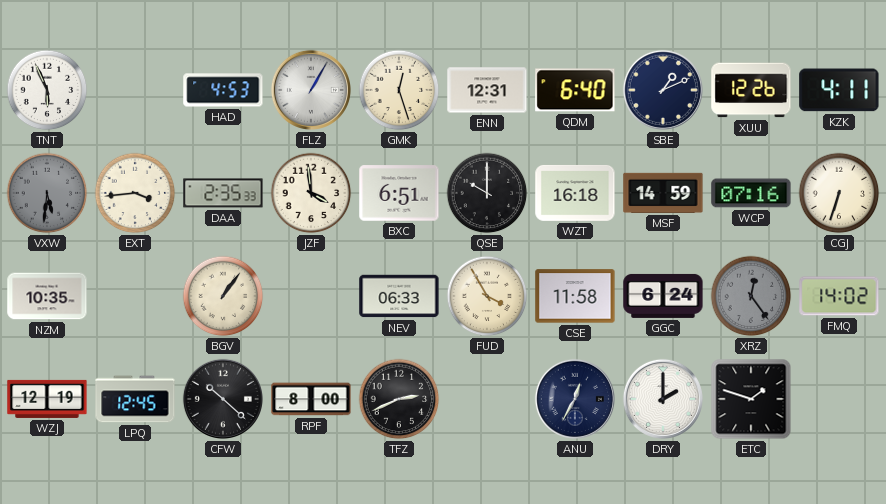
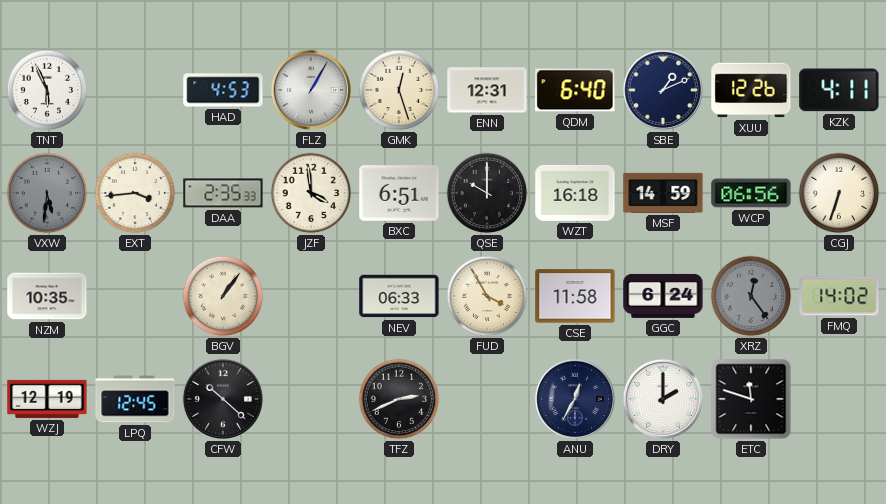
WCP: 07:16 -> 06:56
RPF: 8:00 -> none
ETC: 1:48 -> 11:48
